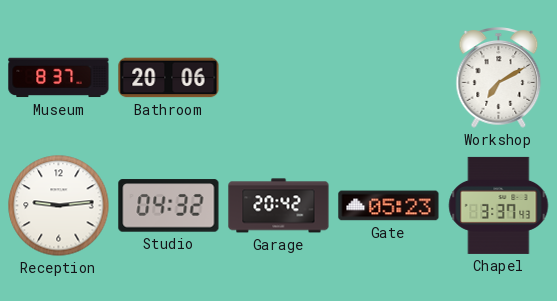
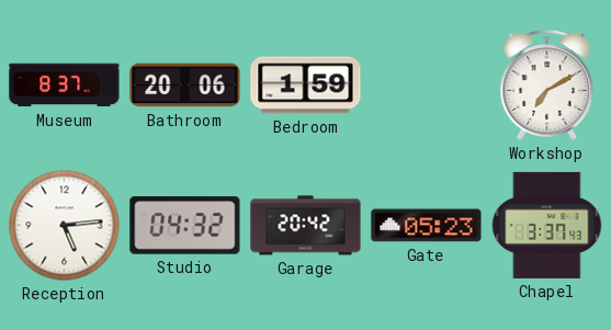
Bedroom: none -> 1:59
Reception: 9:14 -> 5:14
